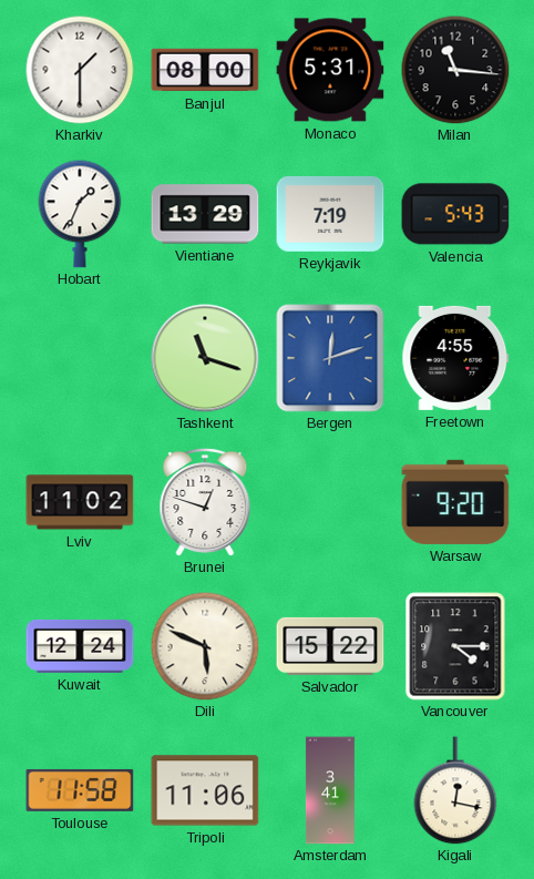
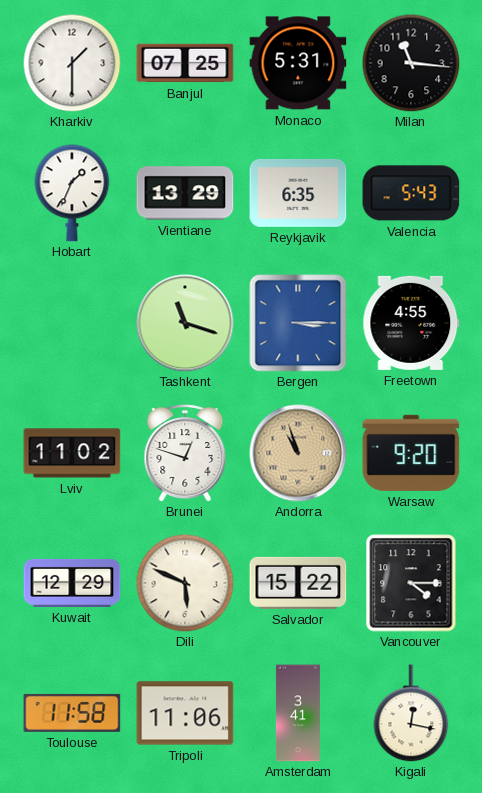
Banjul: 08:00 -> 07:25
Reykjavik: 7:19 -> 6:35
Bergen: 12:12 -> 3:15
Andorra: none -> 10:57
Kuwait: 12:24 -> 12:29
